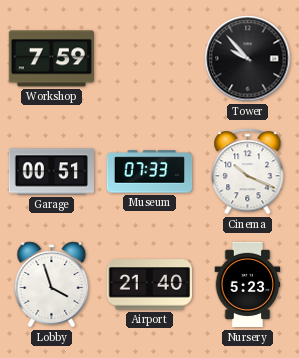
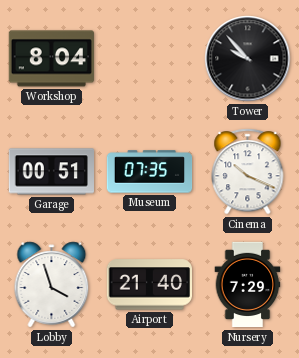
Workshop: 7:59 -> 8:04
Museum: 07:33 -> 07:35
Nursery: 5:23 -> 7:29
